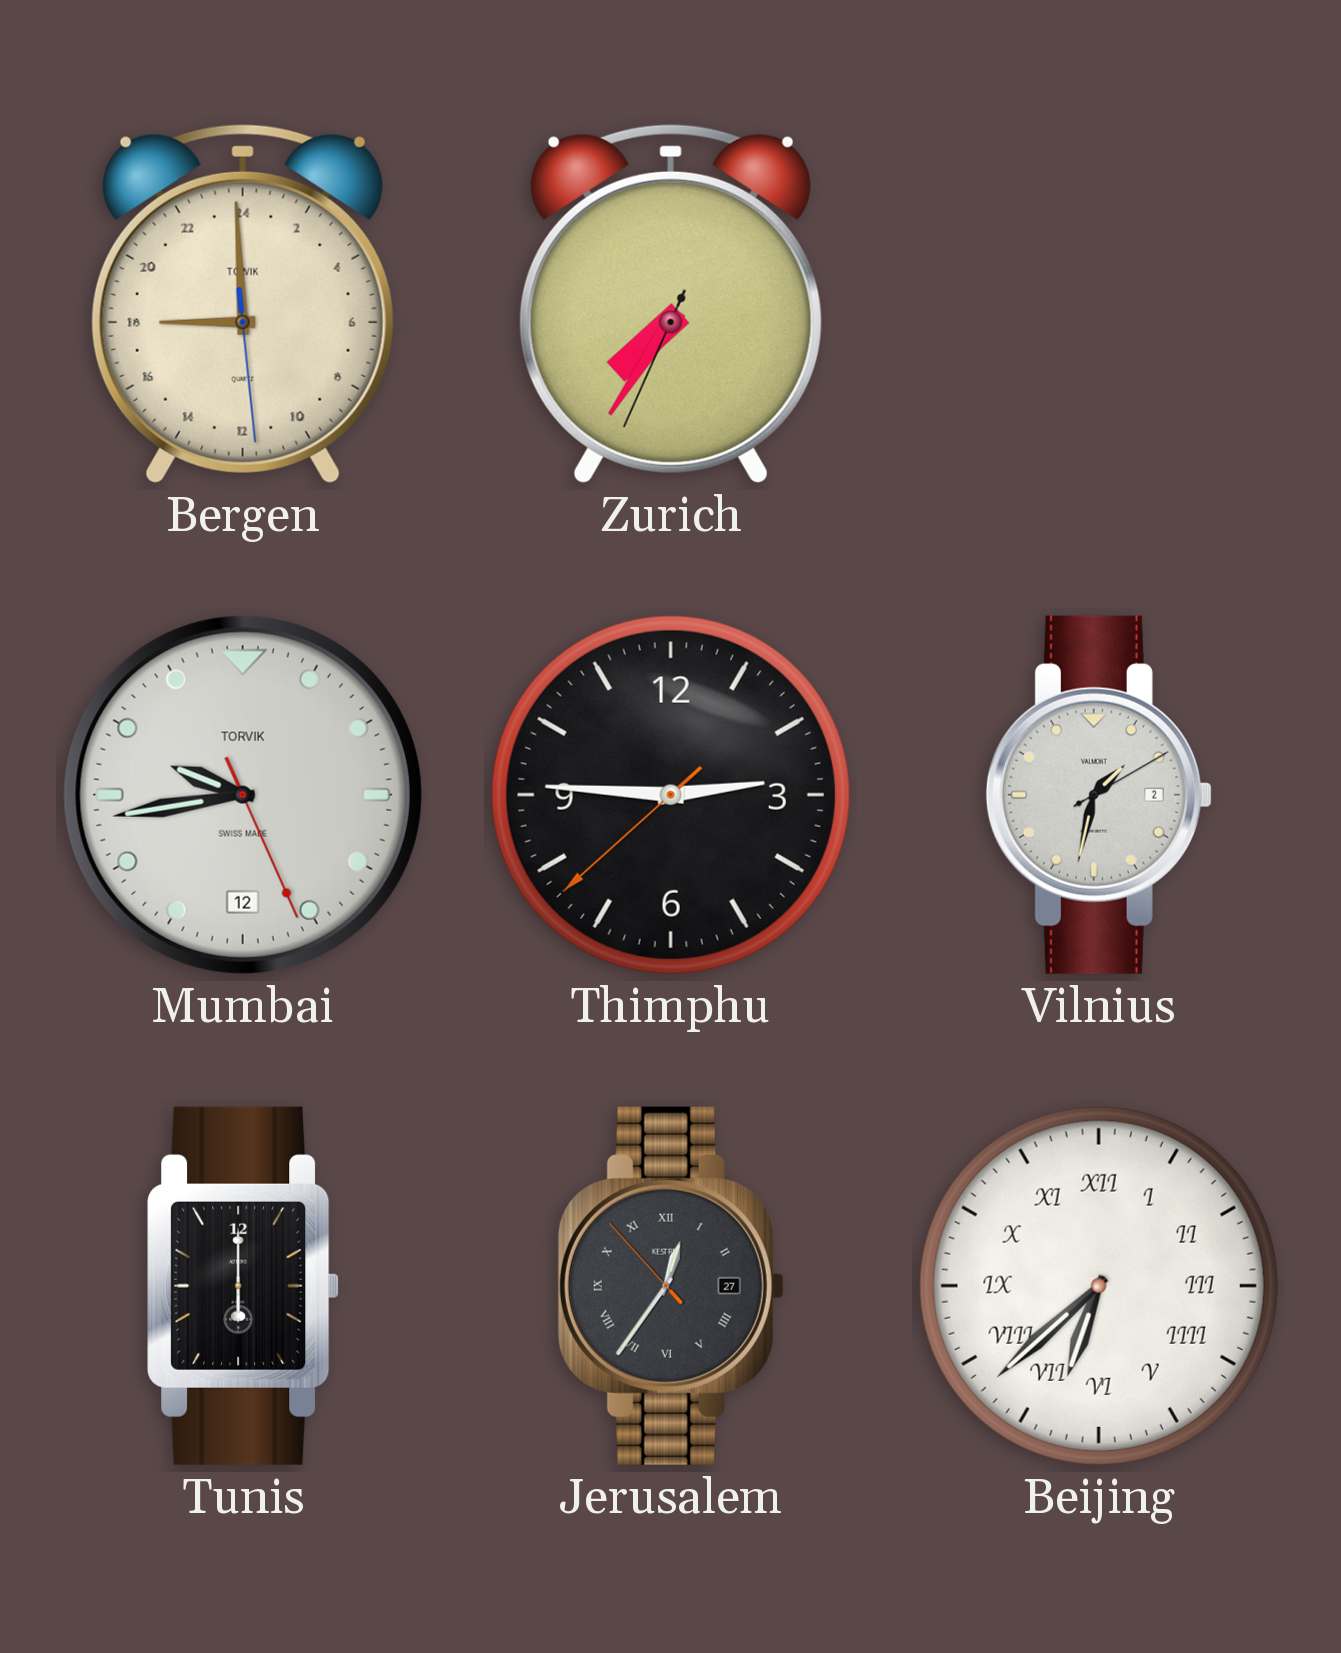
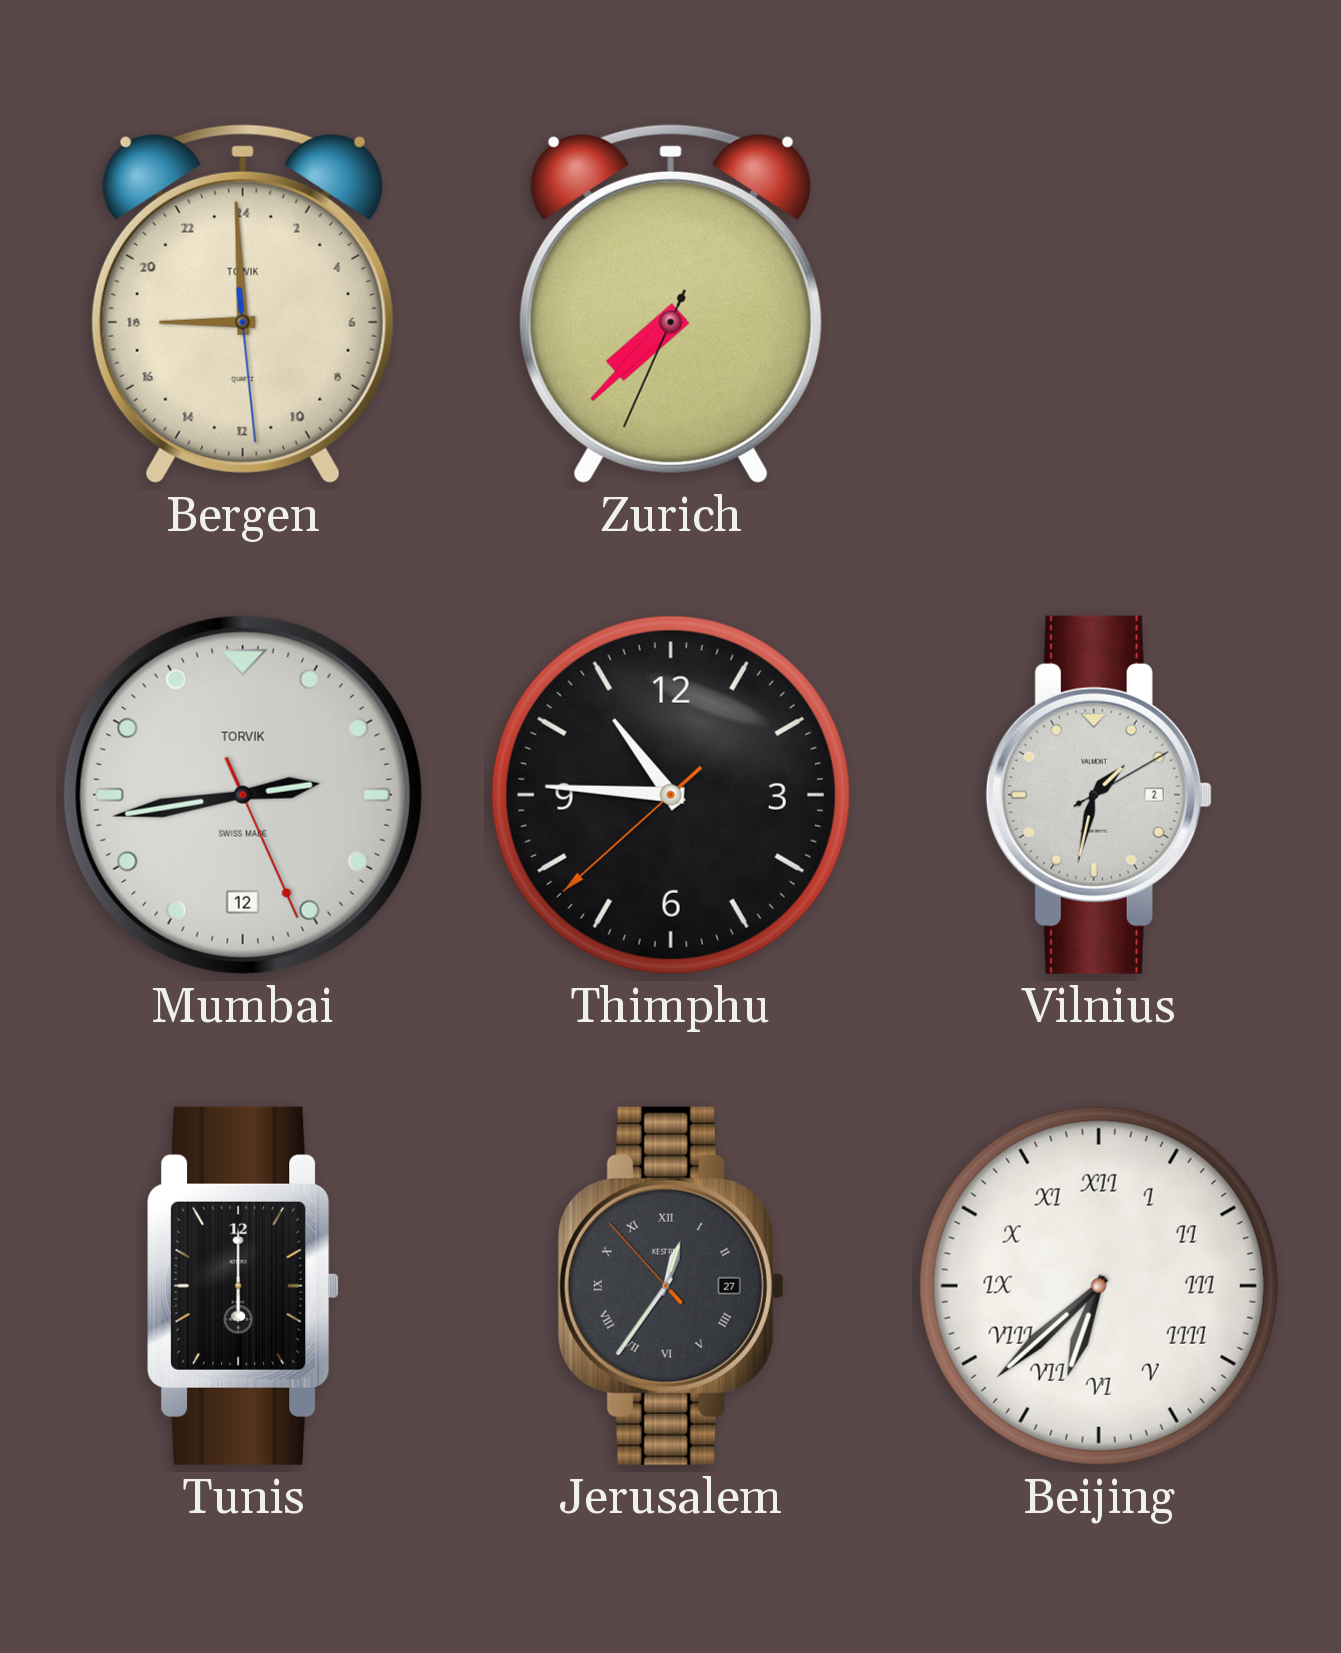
Zurich: 7:35 -> 7:37
Mumbai: 9:43 -> 2:43
Thimphu: 2:45 -> 10:45
